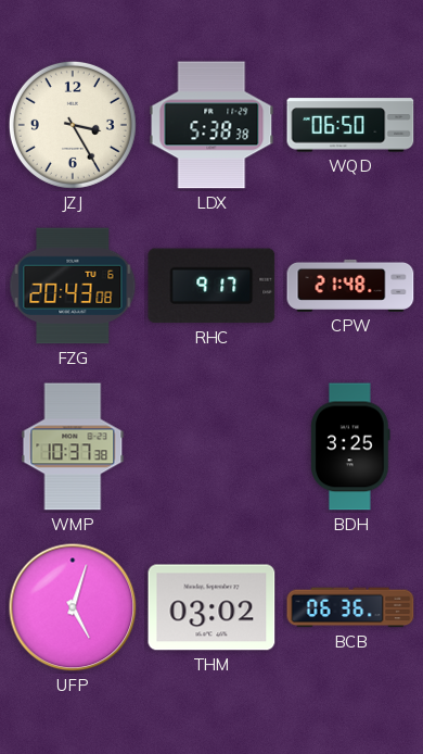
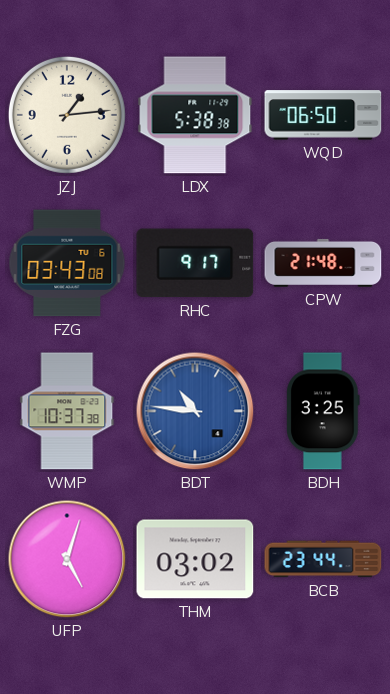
JZJ: 3:25 -> 1:14
FZG: 20:43 -> 03:43
BDT: none -> 10:46
BCB: 06:36 -> 23:44
